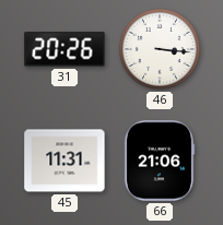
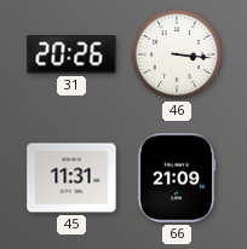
66: 21:06 -> 21:09
